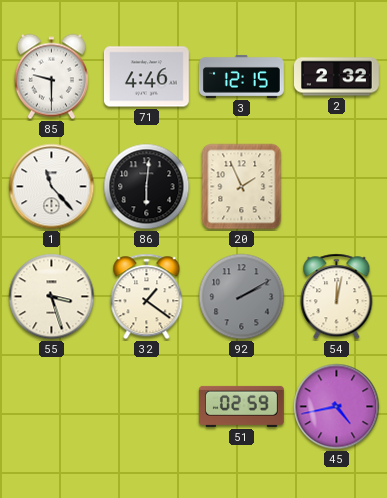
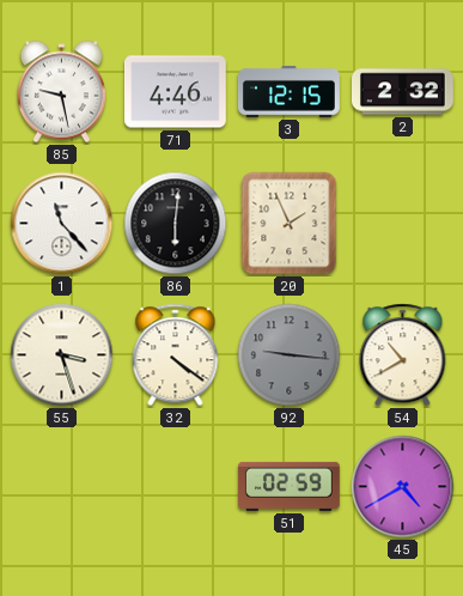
85: 9:30 -> 9:28
32: 1:21 -> 4:21
92: 2:10 -> 9:16
54: 12:02 -> 10:40
45: 4:43 -> 4:40
